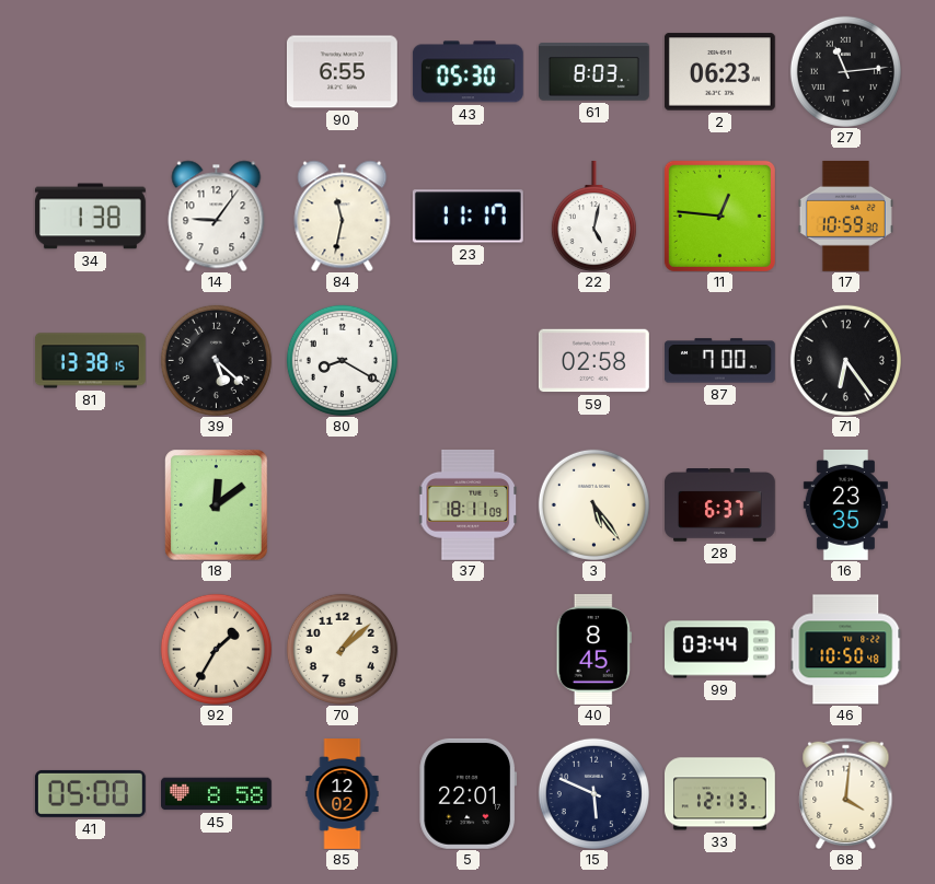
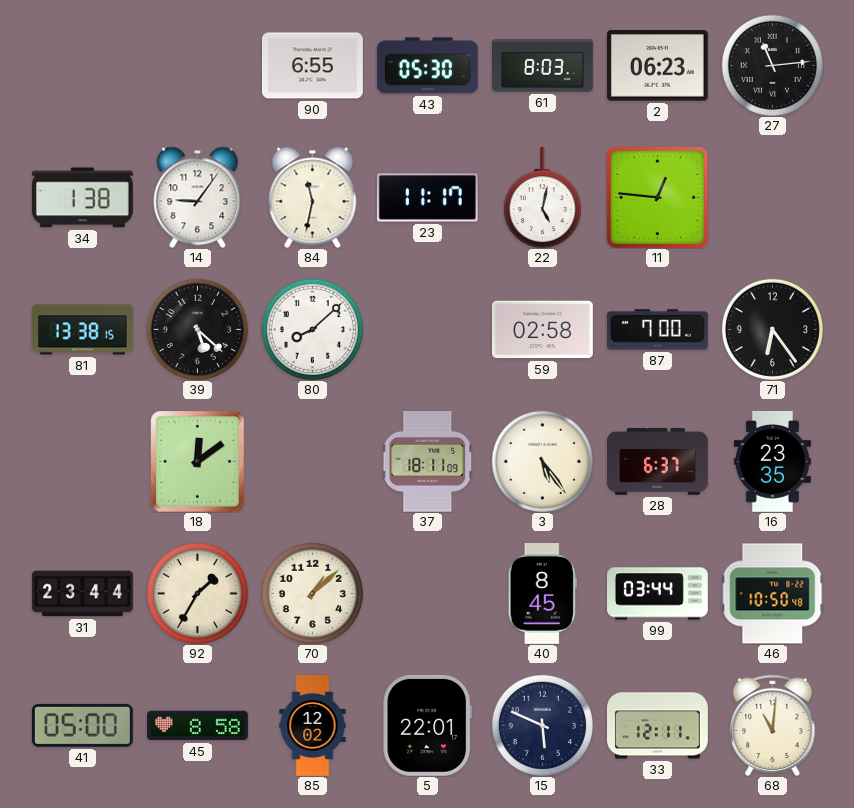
17: 10:59 -> none
80: 8:20 -> 8:08
31: none -> 23:44
33: 12:13 -> 12:11
68: 4:01 -> 11:01
